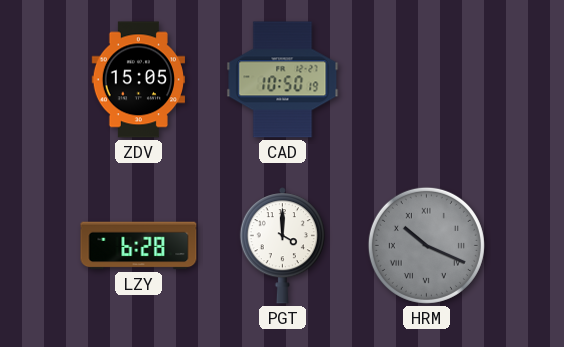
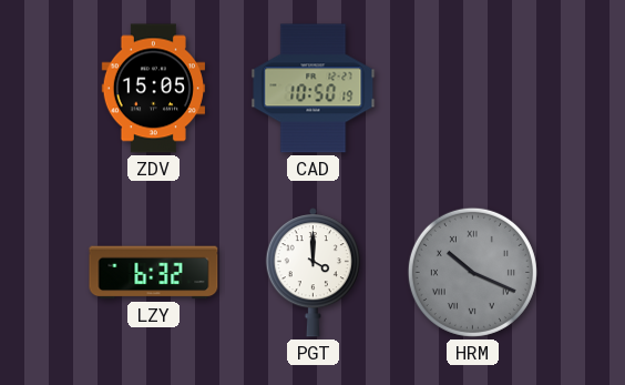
LZY: 6:28 -> 6:32
